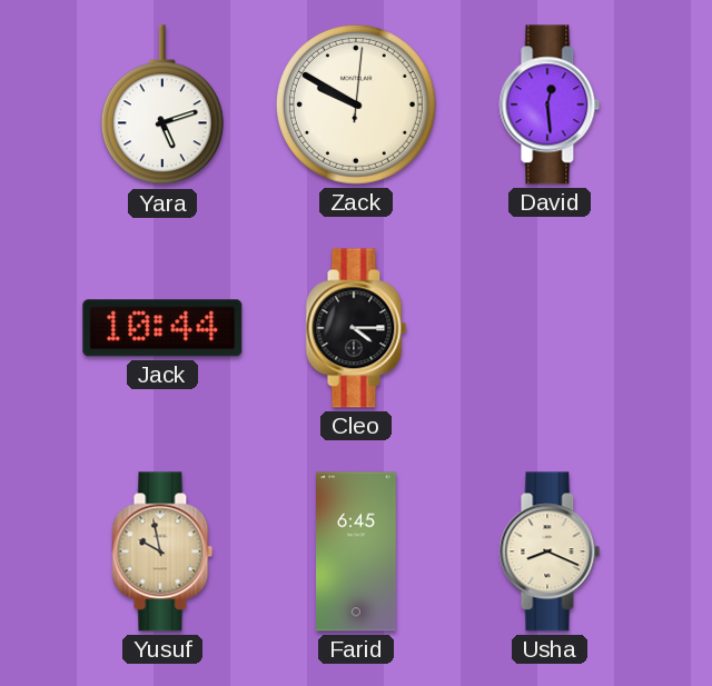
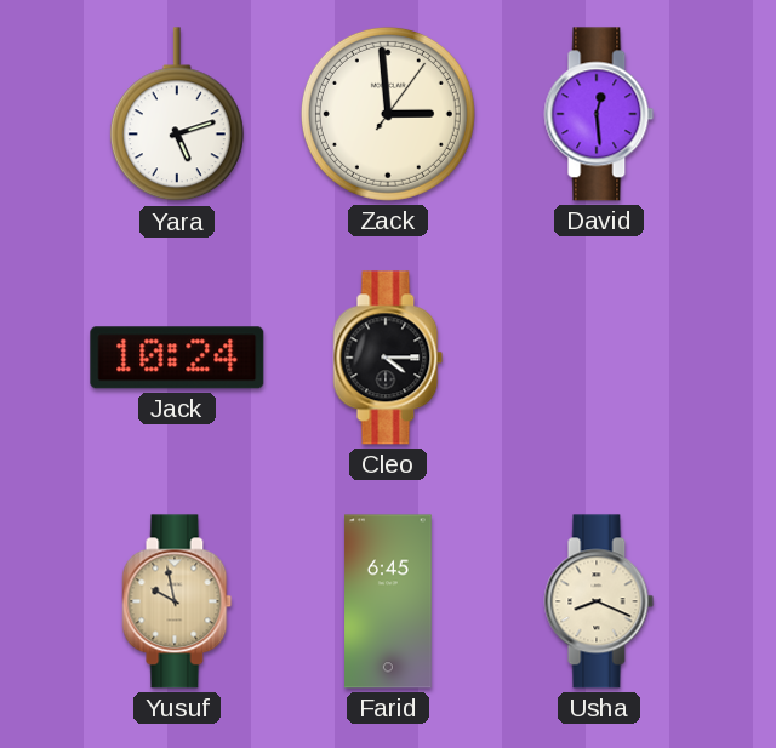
Zack: 9:50 -> 2:59
Jack: 10:44 -> 10:24
